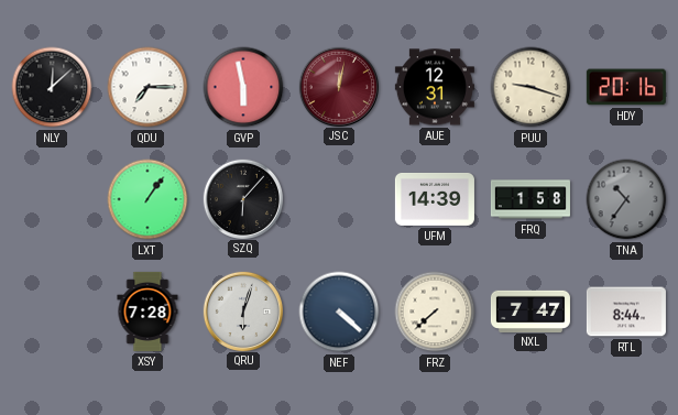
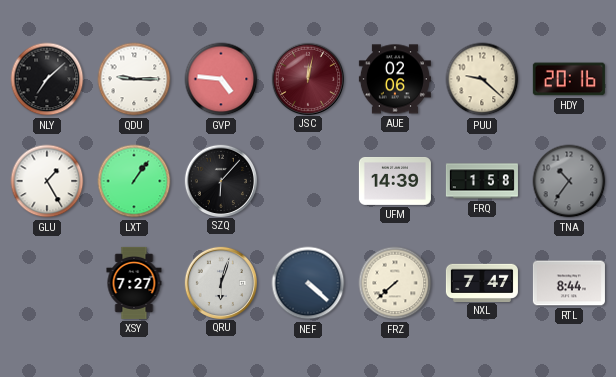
NLY: 12:08 -> 7:08
QDU: 7:15 -> 9:15
GVP: 5:58 -> 4:46
AUE: 12:31 -> 02:06
PUU: 9:18 -> 9:22
GLU: none -> 1:25
XSY: 7:28 -> 7:27
